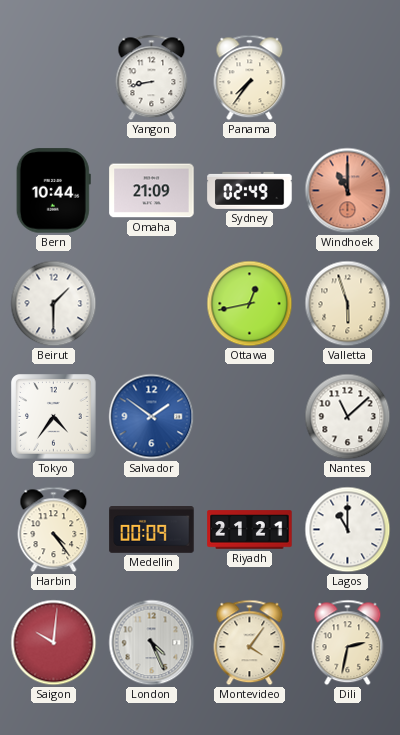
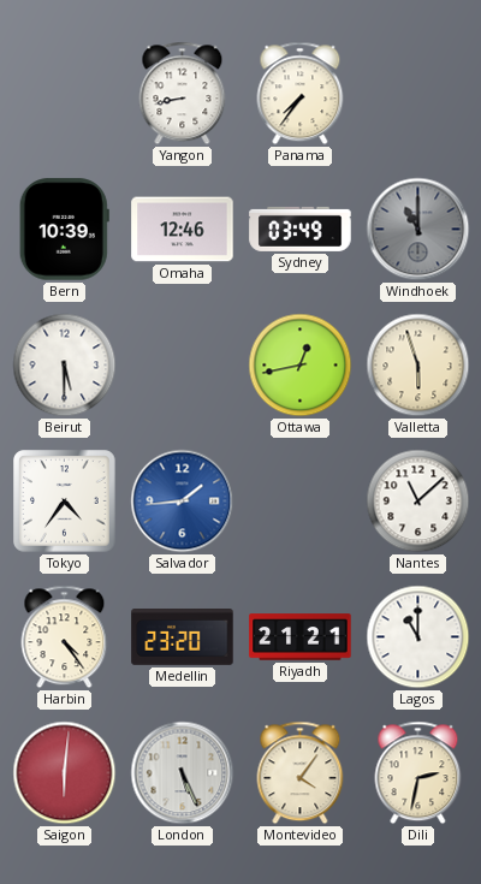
Bern: 10:44 -> 10:39
Omaha: 21:09 -> 12:46
Sydney: 02:49 -> 03:49
Windhoek dial: salmon -> grey
Beirut: 1:30 -> 5:30
Salvador: 1:51 -> 1:44
Medellin: 00:09 -> 23:20
Saigon: 10:01 -> 6:01
London: 4:26 -> 5:26
